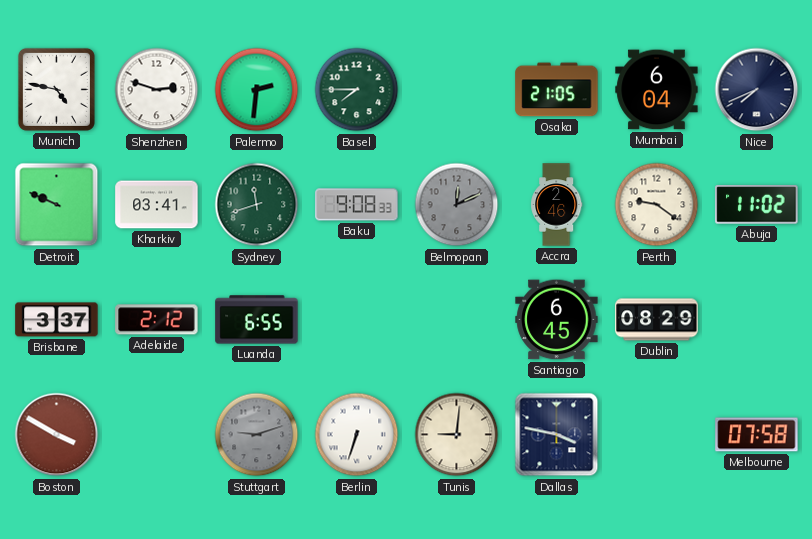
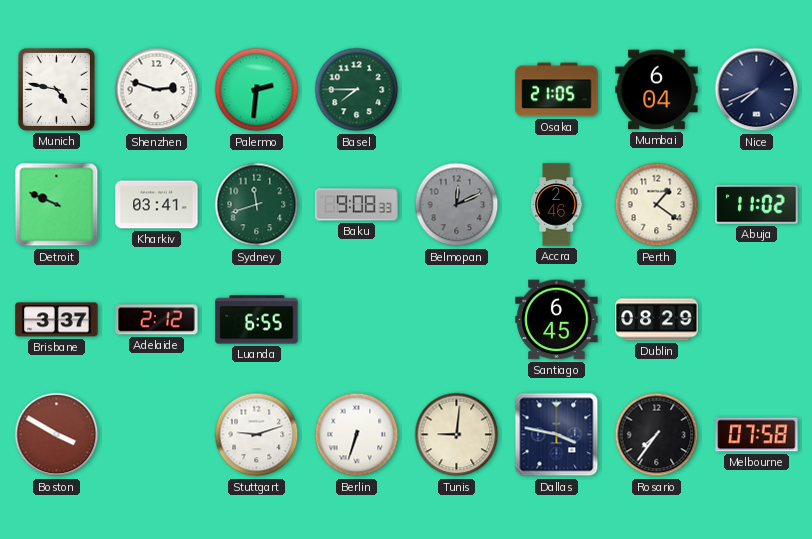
Perth: 9:21 -> 1:21
Stuttgart dial: grey -> white
Rosario: none -> 7:36
